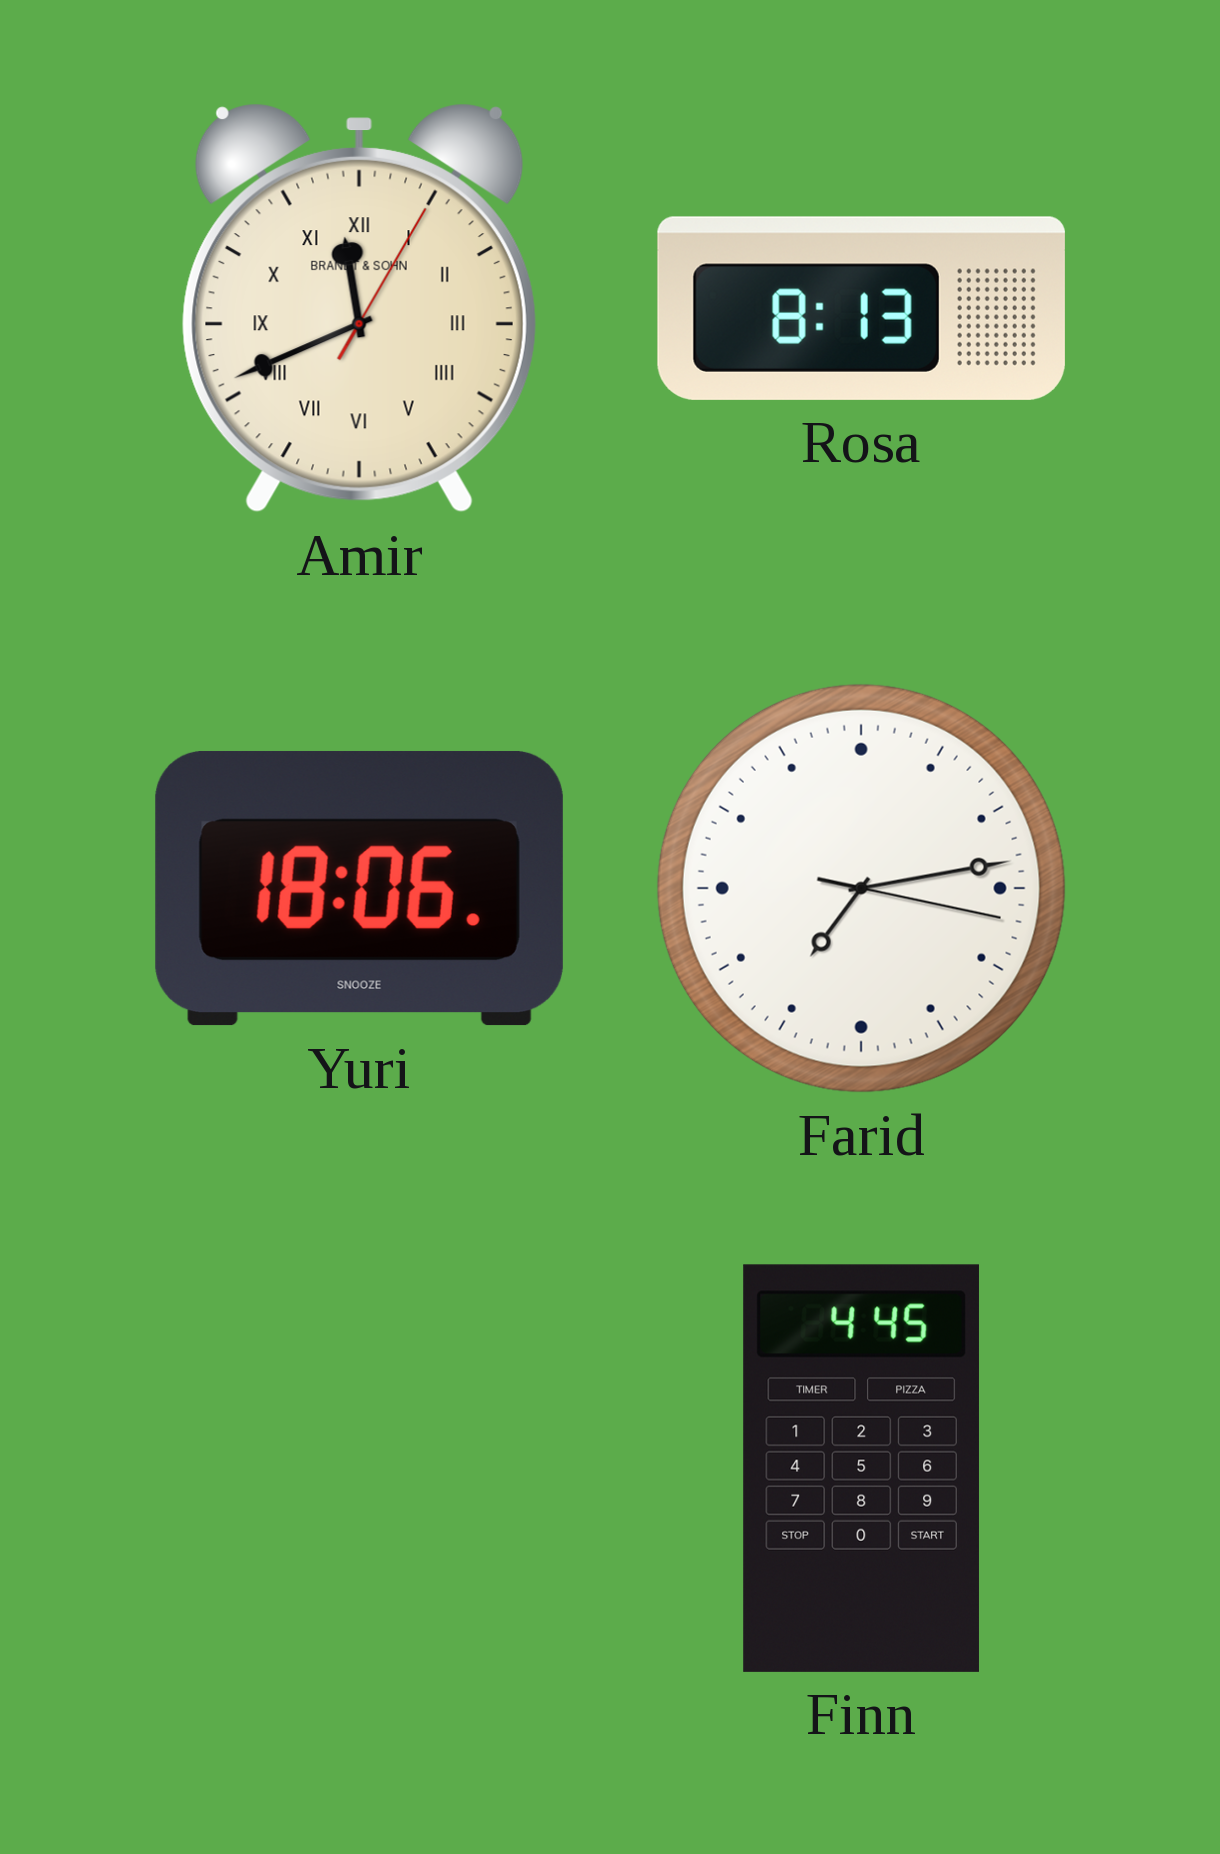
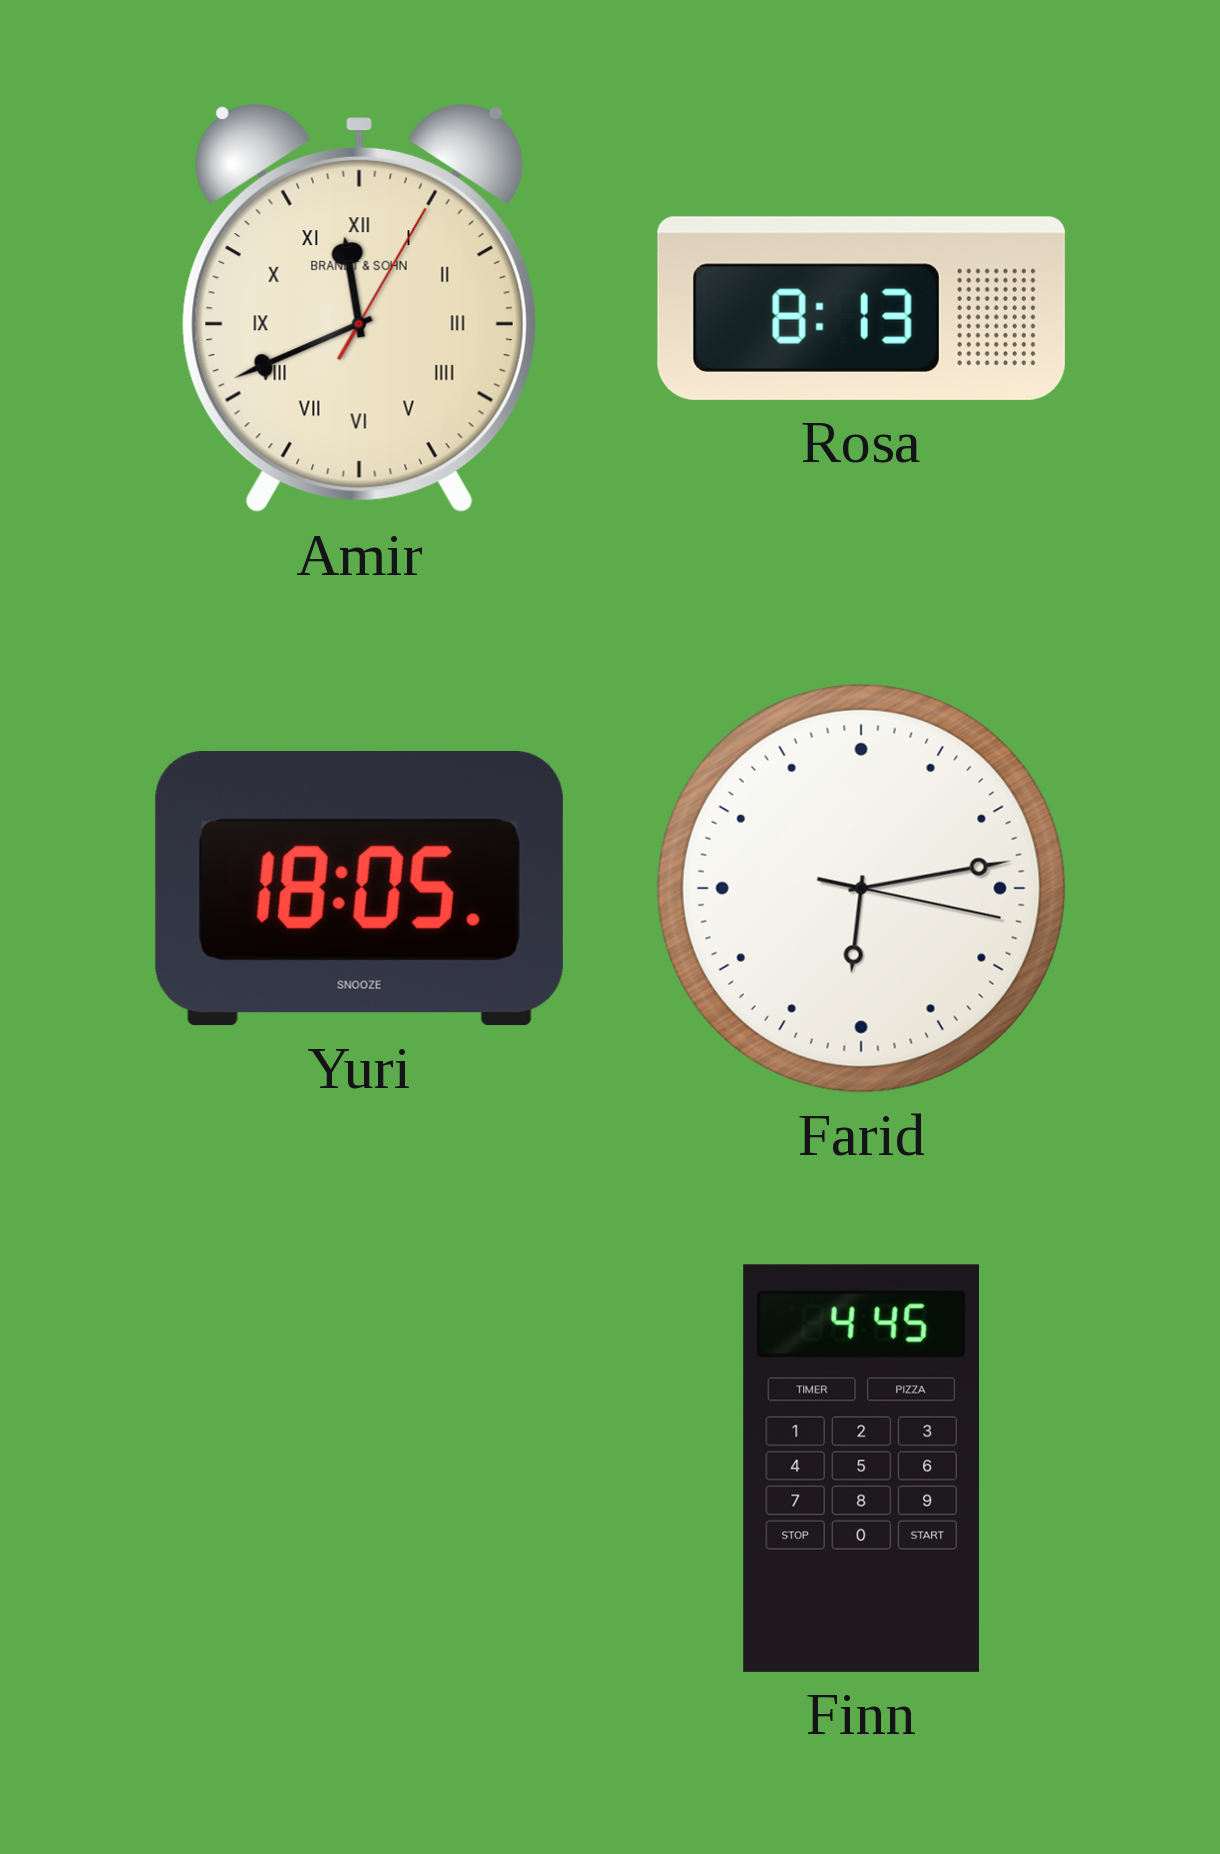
Yuri: 18:06 -> 18:05
Farid: 7:13 -> 6:13
